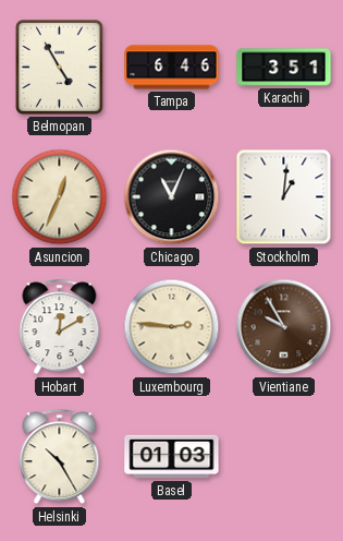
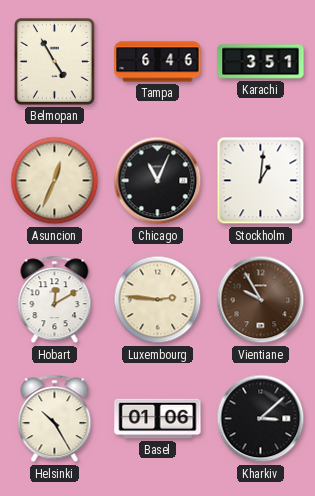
Basel: 01:03 -> 01:06
Kharkiv: none -> 3:08
